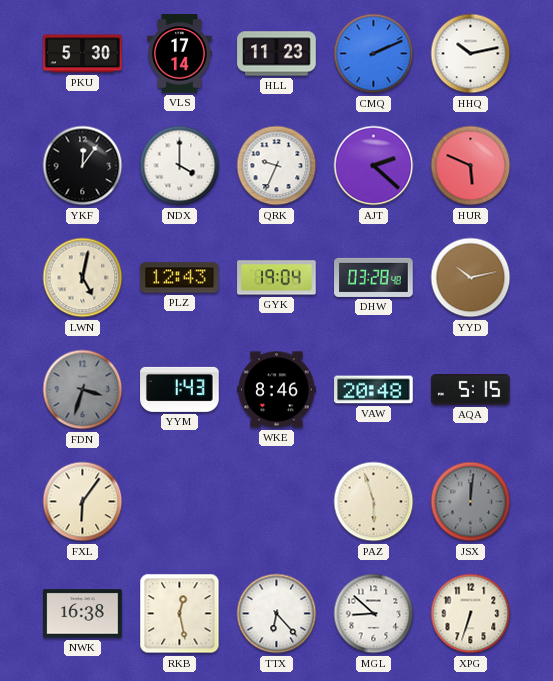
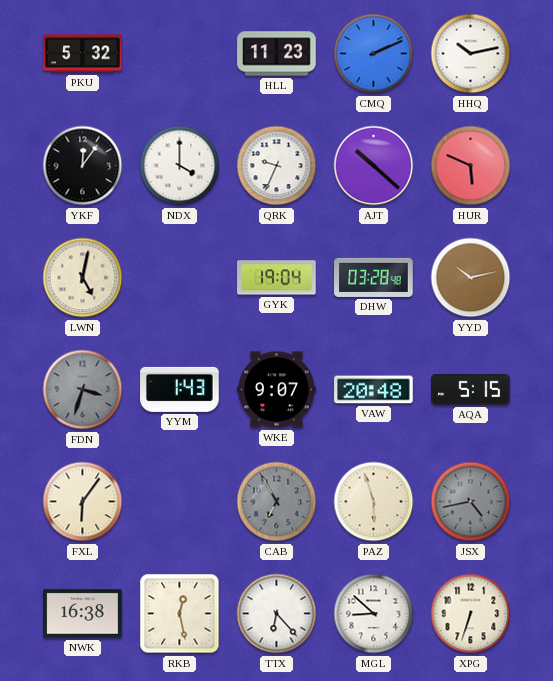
PKU: 5:30 -> 5:32
VLS: 17:14 -> none
AJT: 2:22 -> 10:22
PLZ: 12:43 -> none
WKE: 8:46 -> 9:07
CAB: none -> 6:55
JSX: 12:01 -> 4:43
